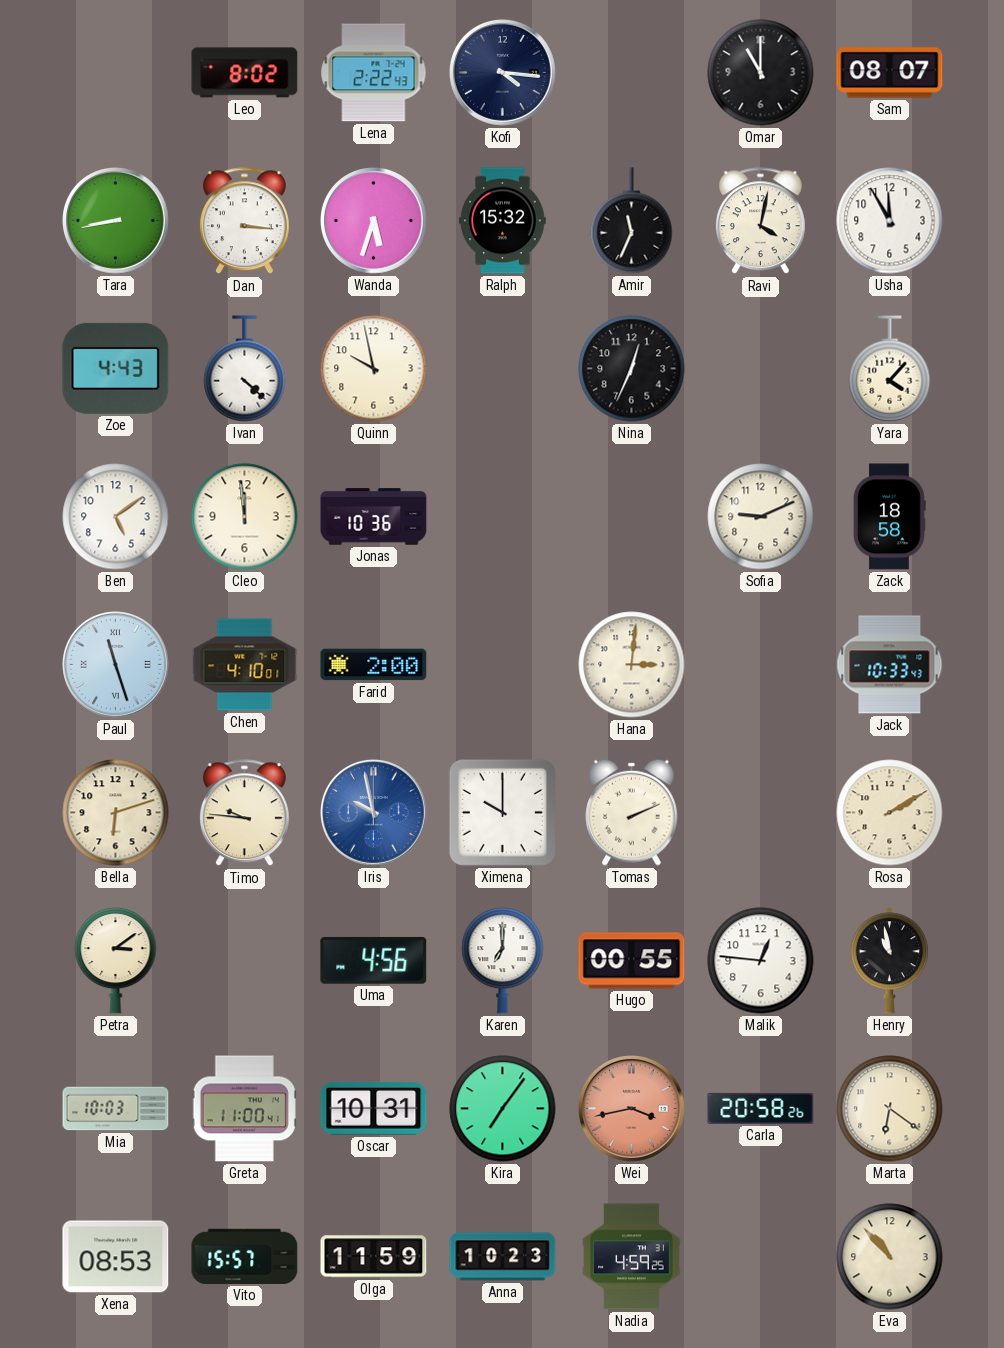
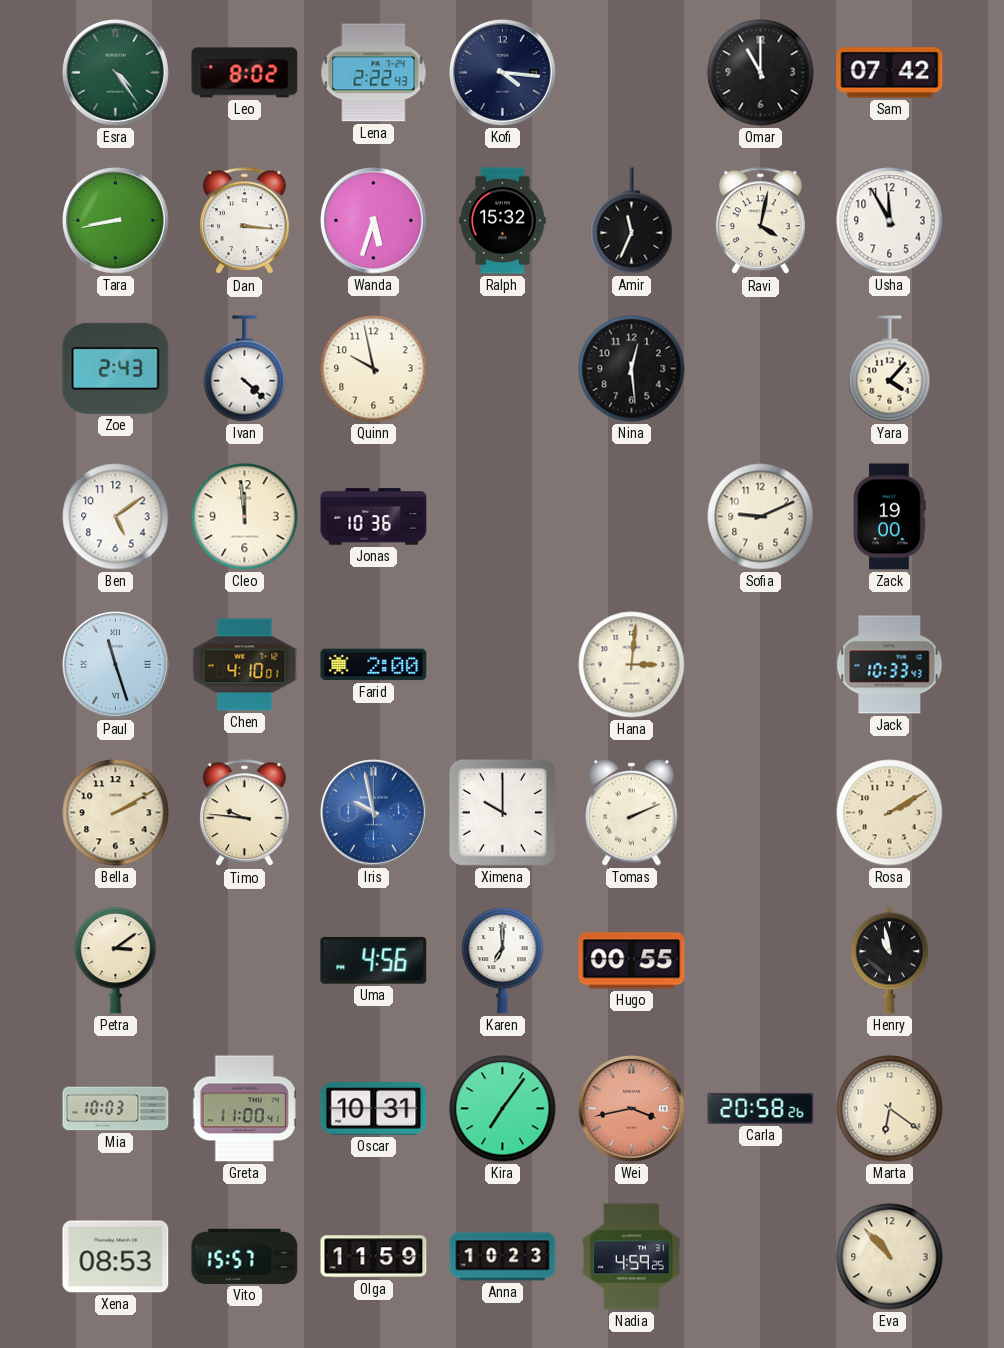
Esra: none -> 4:24
Sam: 08:07 -> 07:42
Zoe: 4:43 -> 2:43
Nina: 12:34 -> 12:29
Zack: 18:58 -> 19:00
Bella: 6:12 -> 2:10
Malik: 12:46 -> none
